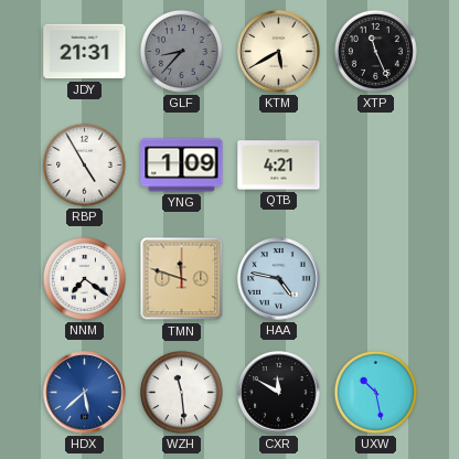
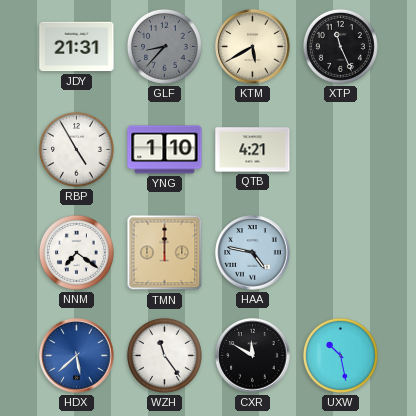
YNG: 1:09 -> 1:10
TMN: 11:48 -> 12:00
WZH: 11:29 -> 11:24
